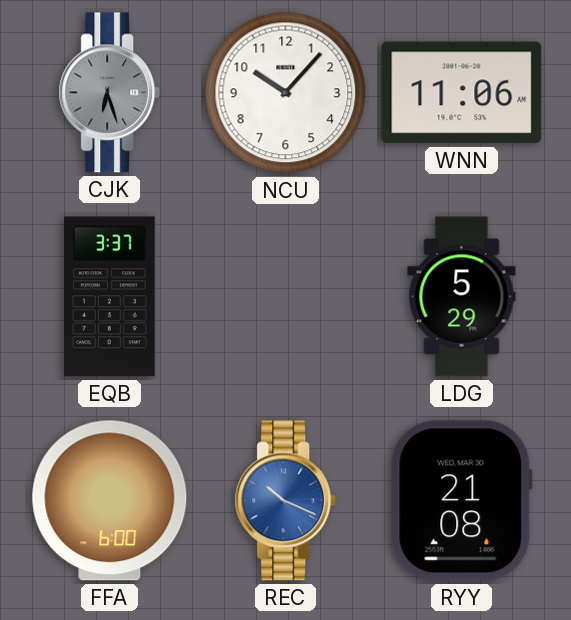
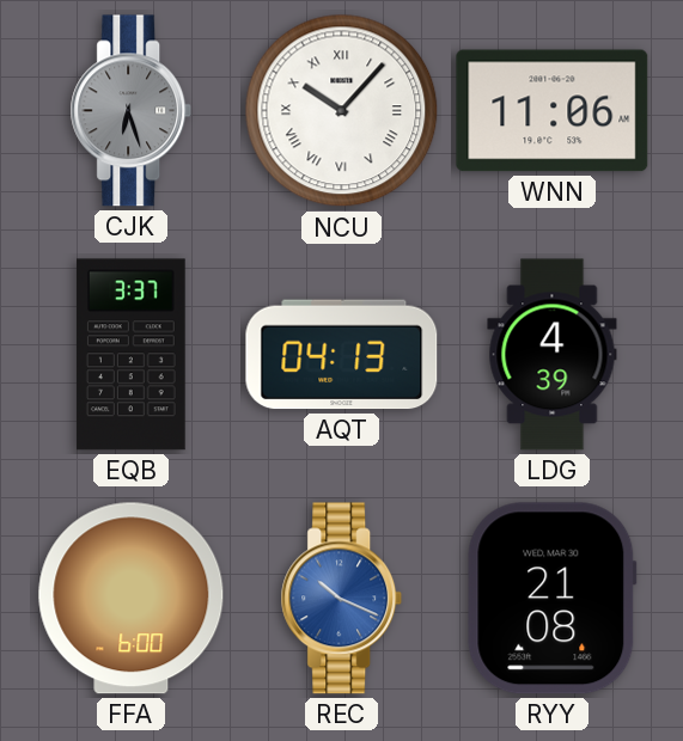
NCU numerals: Arabic -> Roman
AQT: none -> 04:13
LDG: 5:29 -> 4:39
